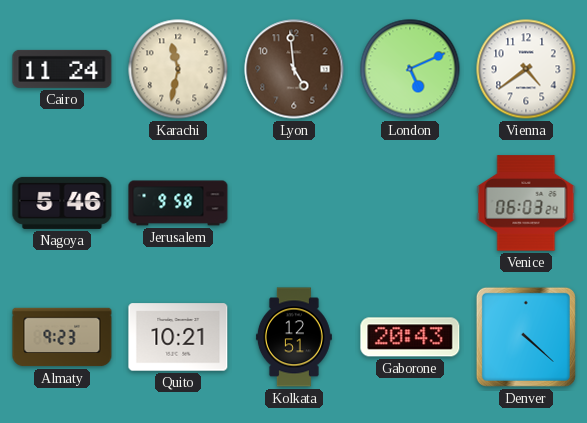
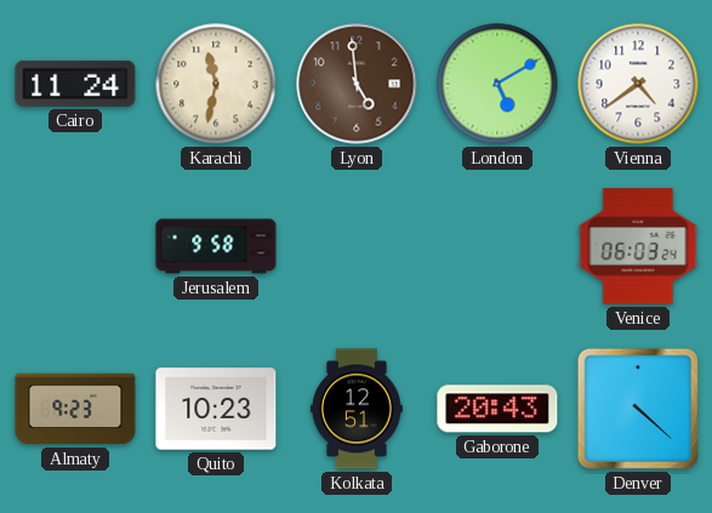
London: 5:11 -> 5:10
Nagoya: 5:46 -> none
Quito: 10:21 -> 10:23
